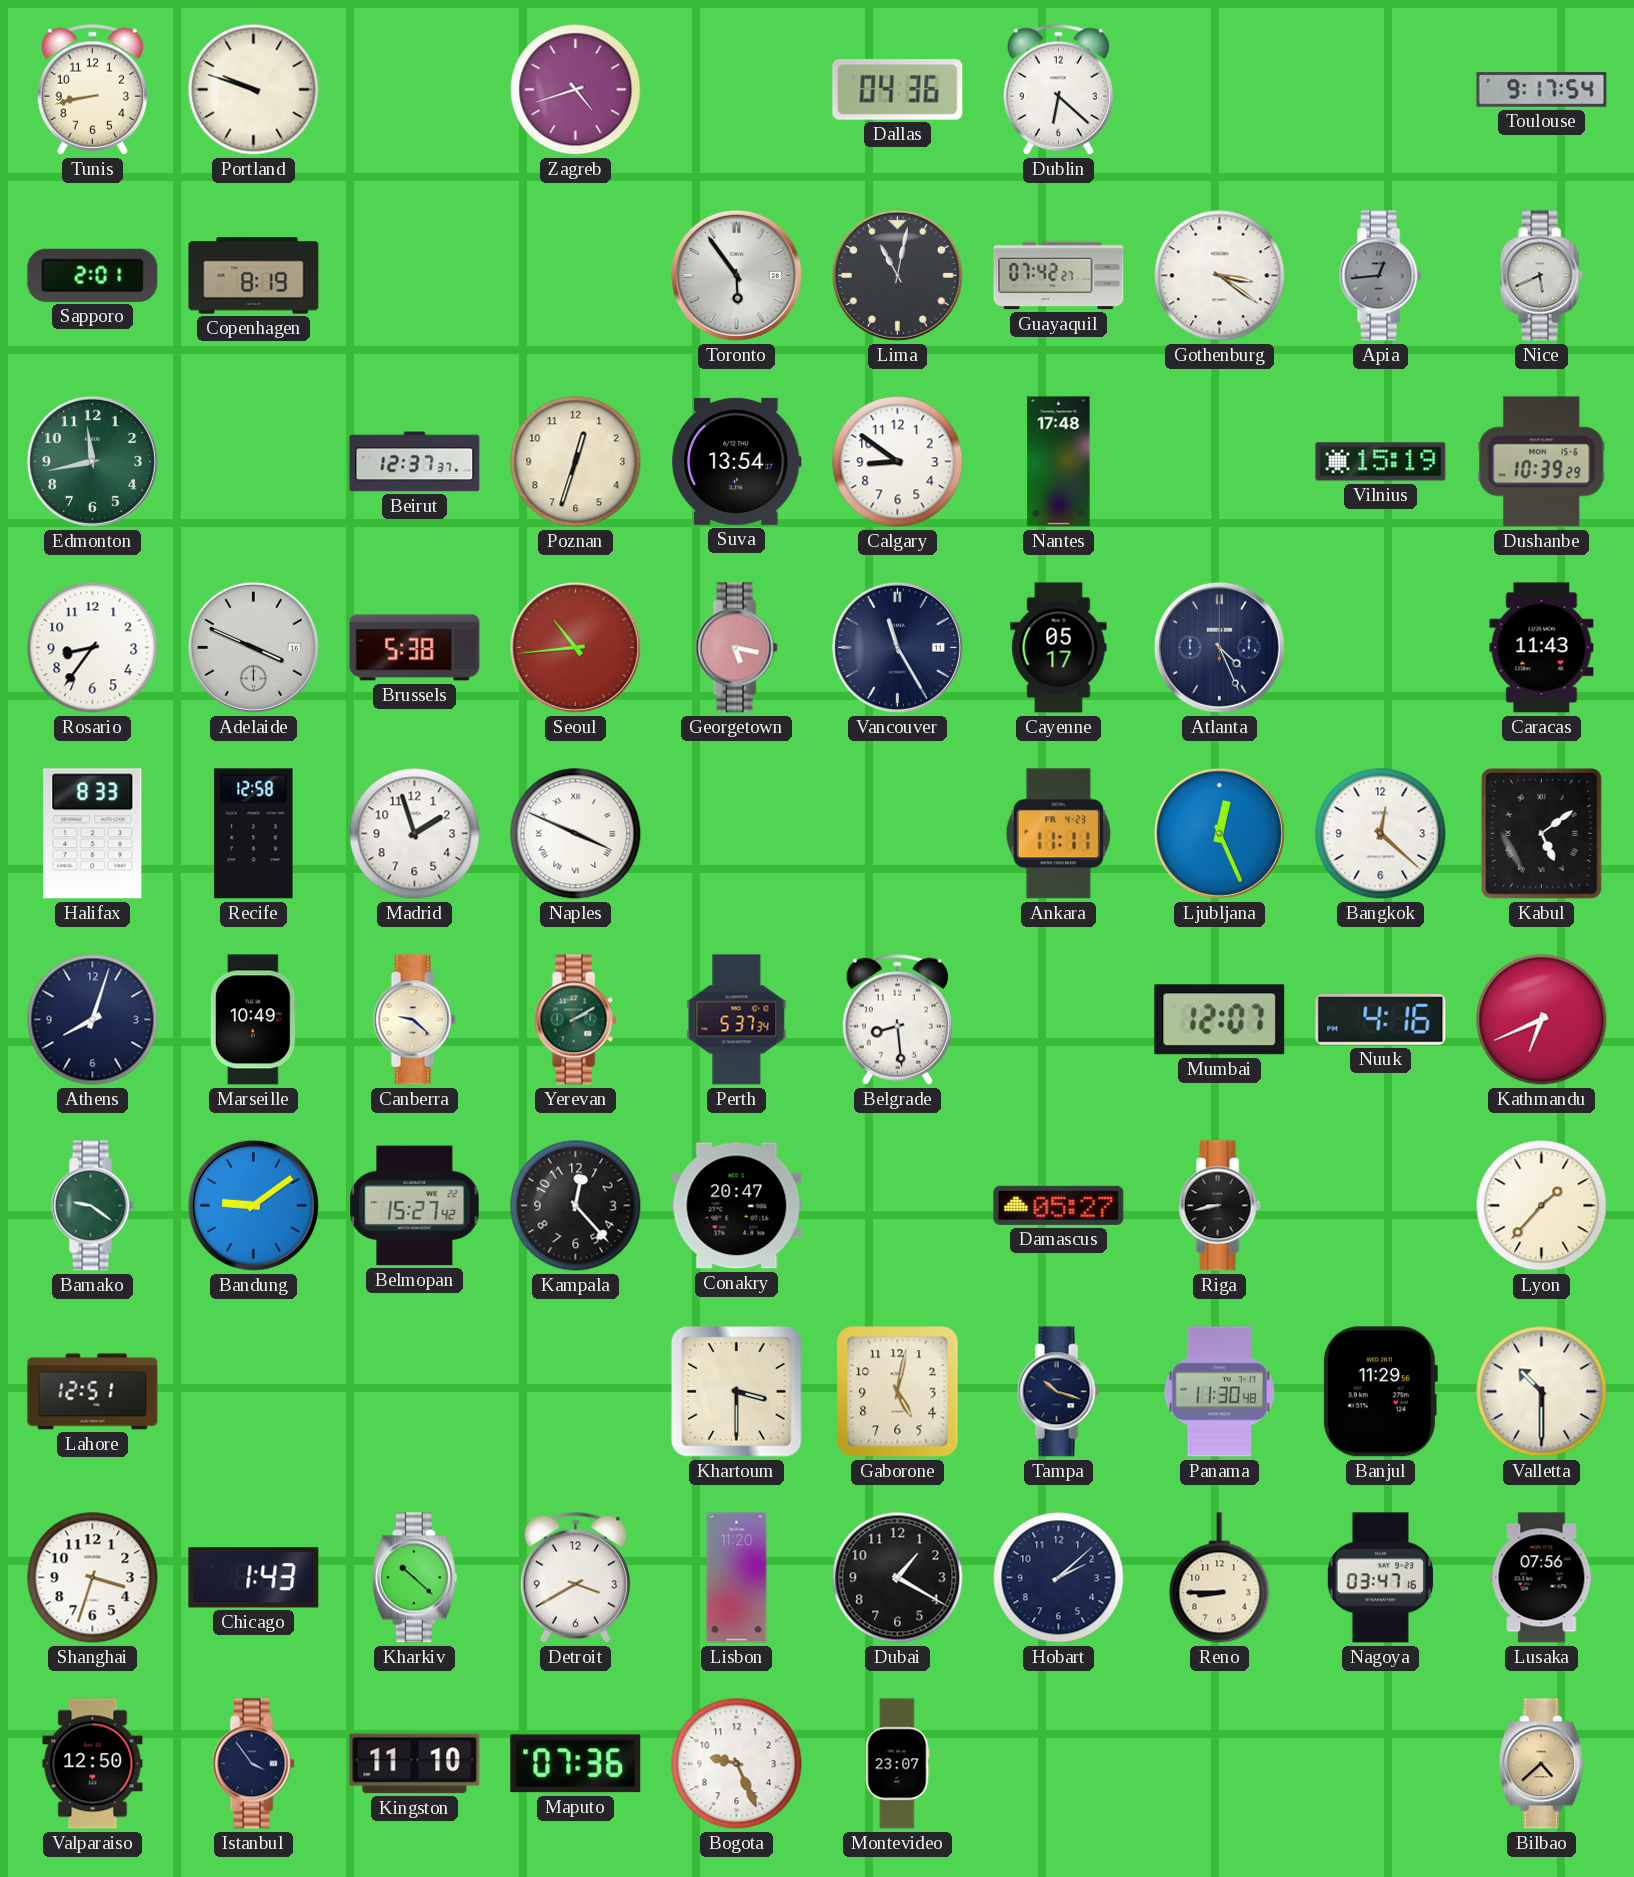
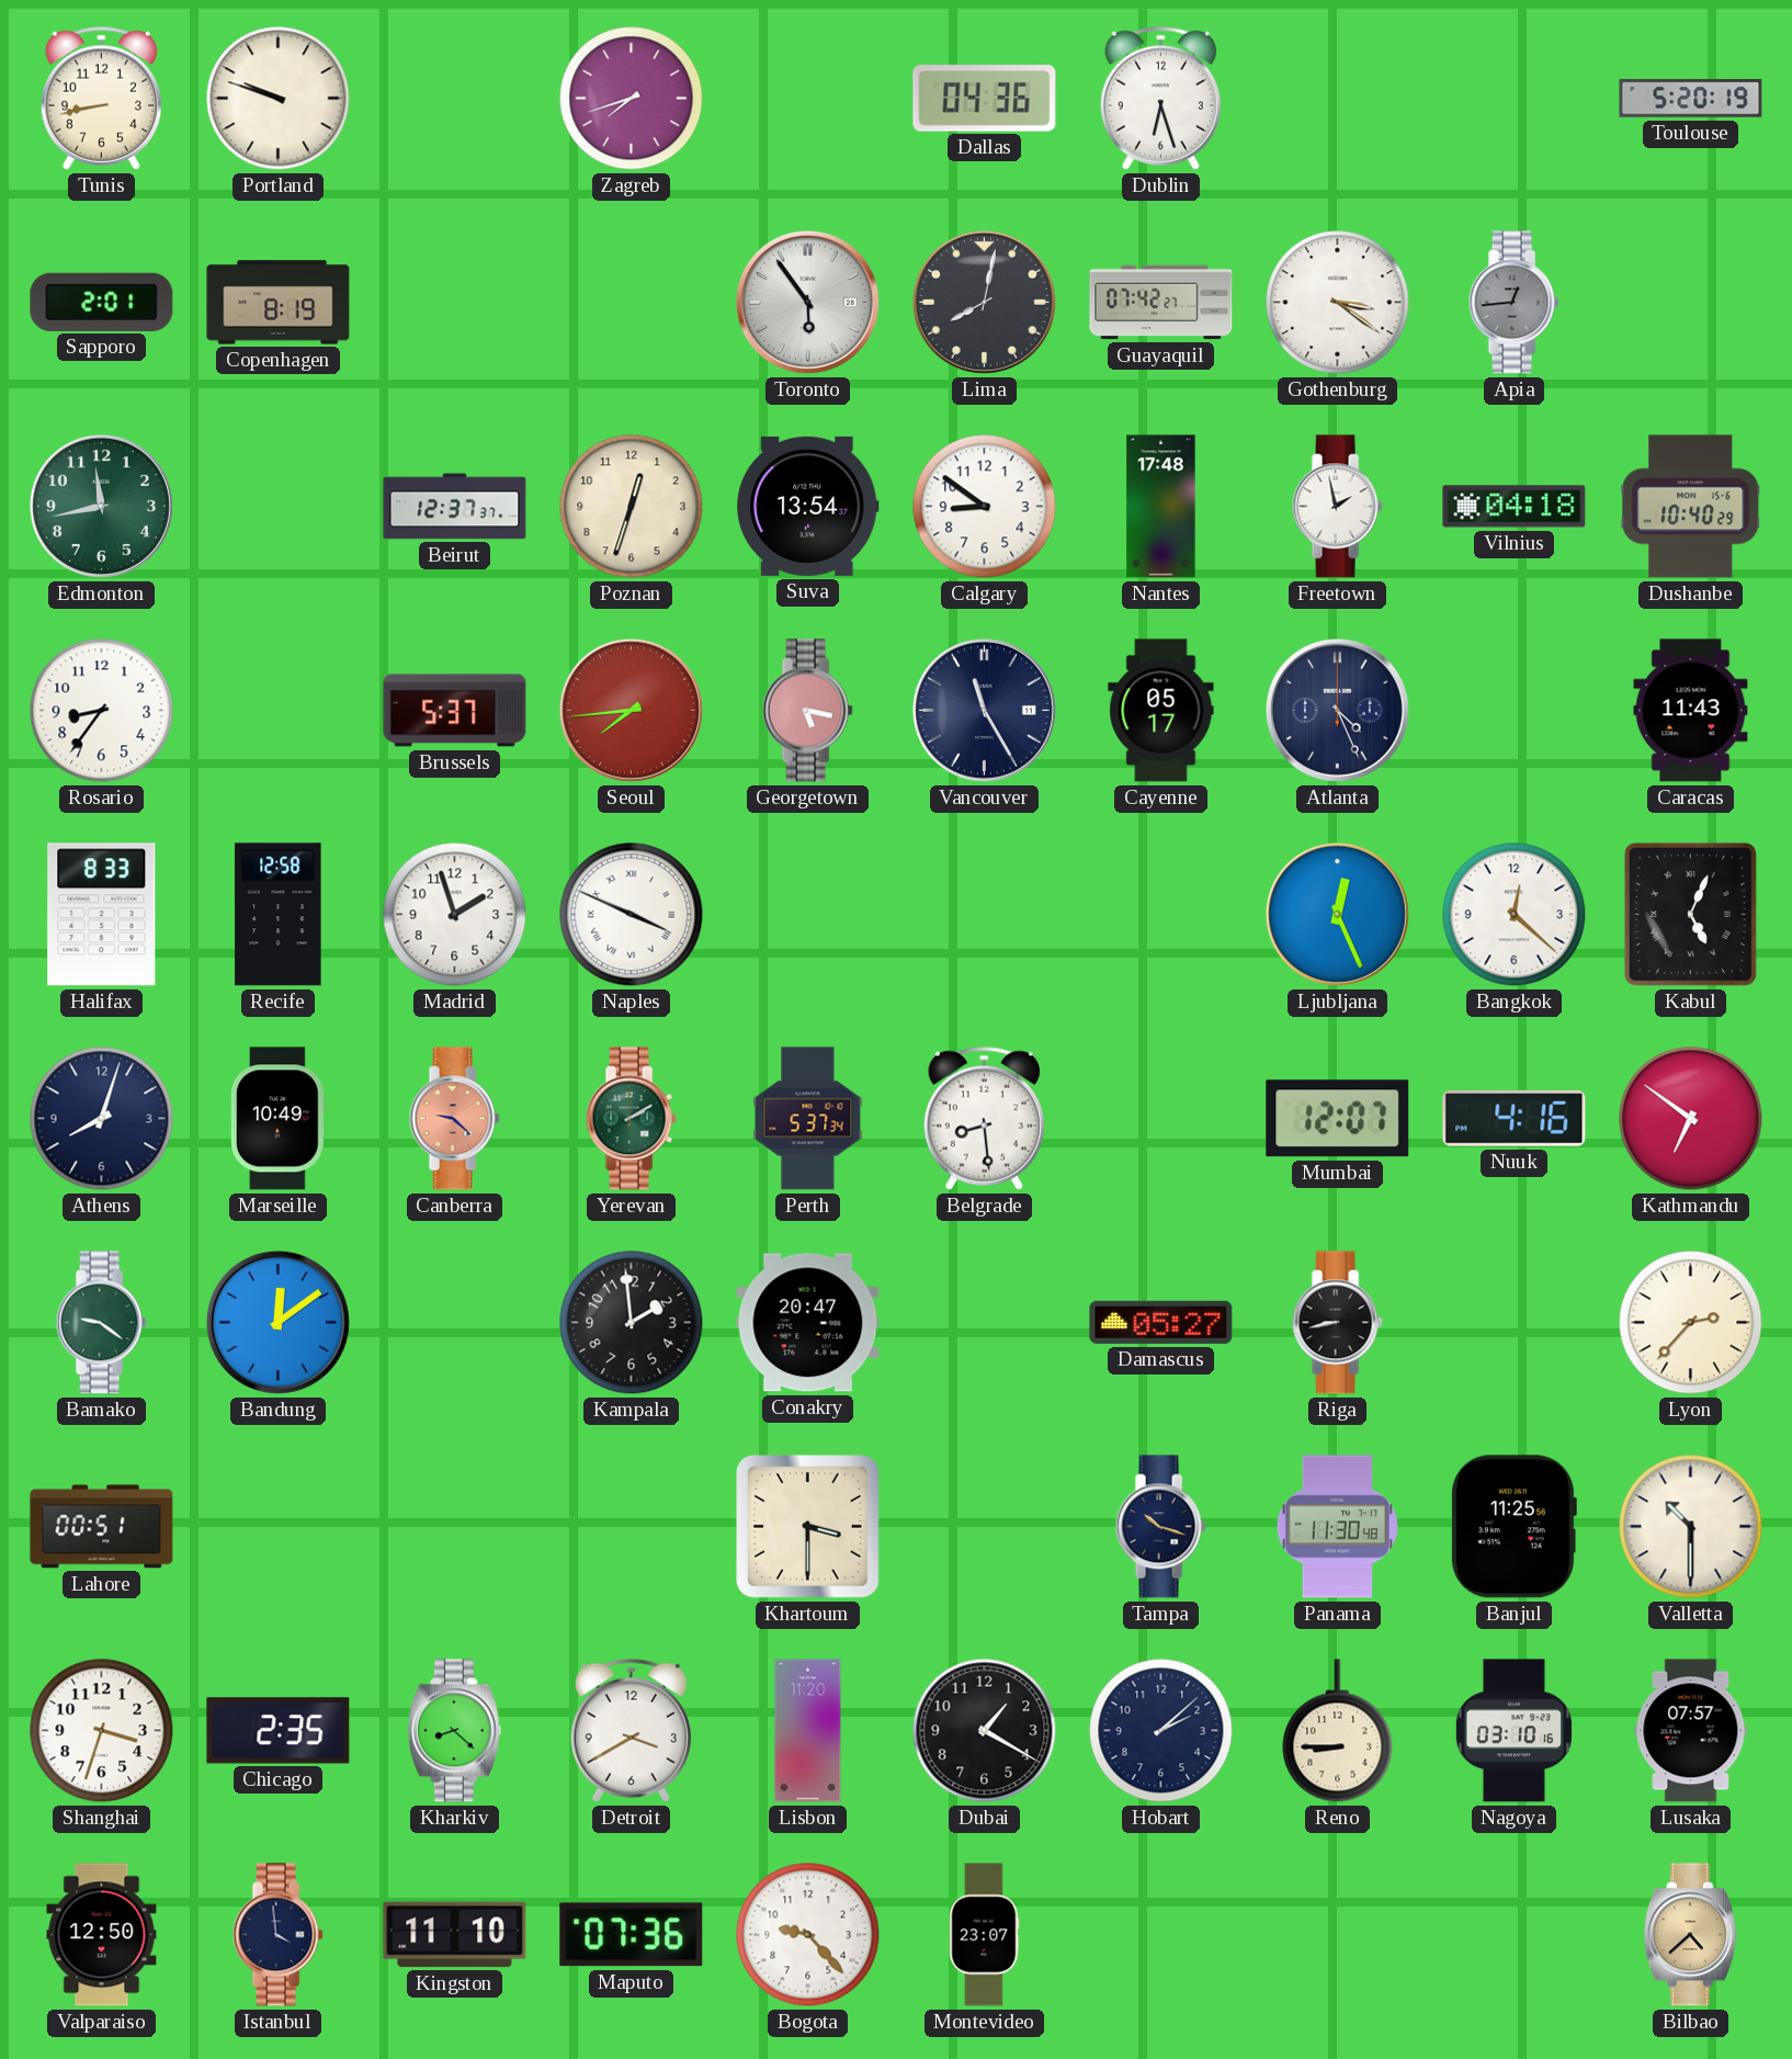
Zagreb: 4:42 -> 7:42
Dublin: 6:22 -> 6:27
Toulouse: 9:17 -> 5:20
Lima: 11:02 -> 8:02
Nice: 5:41 -> none
Freetown: none -> 1:58
Vilnius: 15:19 -> 04:18
Dushanbe: 10:39 -> 10:40
Adelaide: 3:49 -> none
Brussels: 5:38 -> 5:37
Seoul: 10:44 -> 7:44
Ankara: 11:11 -> none
Kabul: 5:09 -> 5:04
Canberra dial: cream -> salmon
Kathmandu: 6:41 -> 6:51
Bandung: 9:09 -> 12:09
Belmopan: 15:27 -> none
Kampala: 12:23 -> 1:59
Lyon: 1:37 -> 2:37
Lahore: 12:51 -> 00:51
Gaborone: 5:02 -> none
Banjul: 11:29 -> 11:25
Chicago: 1:43 -> 2:35
Kharkiv: 10:22 -> 8:22
Nagoya: 03:47 -> 03:10
Lusaka: 07:56 -> 07:57
Istanbul: 3:54 -> 3:59
Bogota: 9:26 -> 9:23
